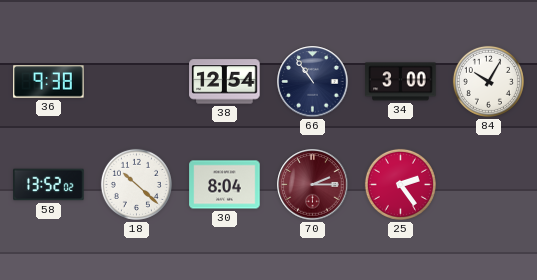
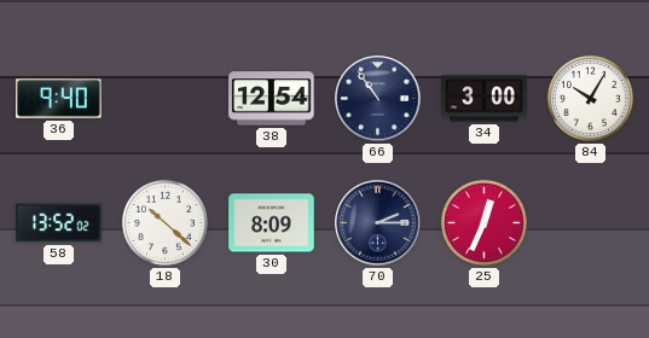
36: 9:38 -> 9:40
30: 8:04 -> 8:09
70 dial: burgundy -> navy
25: 2:24 -> 12:34
